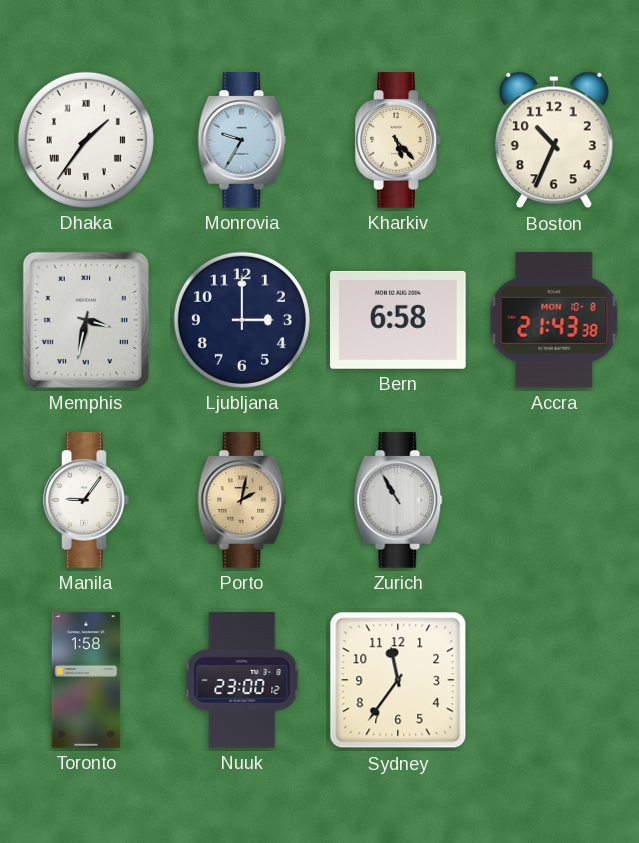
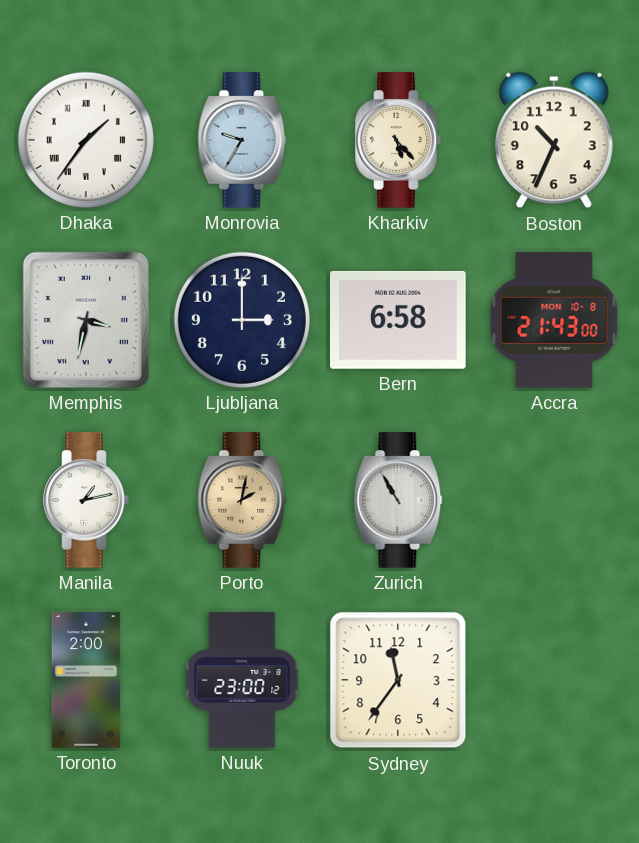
Accra: 21:43:38 -> 21:43:00
Manila: 9:06 -> 1:13
Toronto: 1:58 -> 2:00
